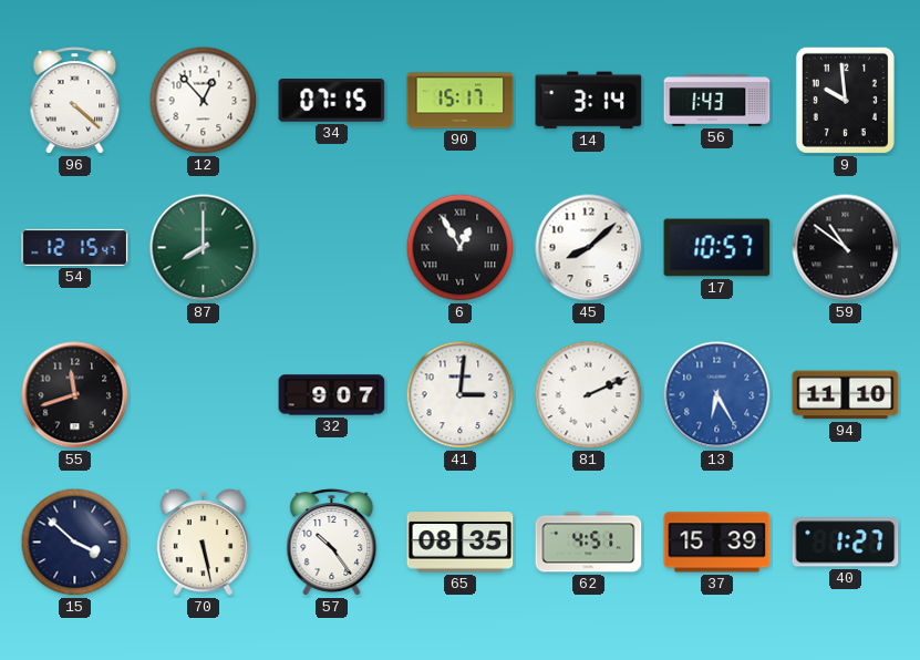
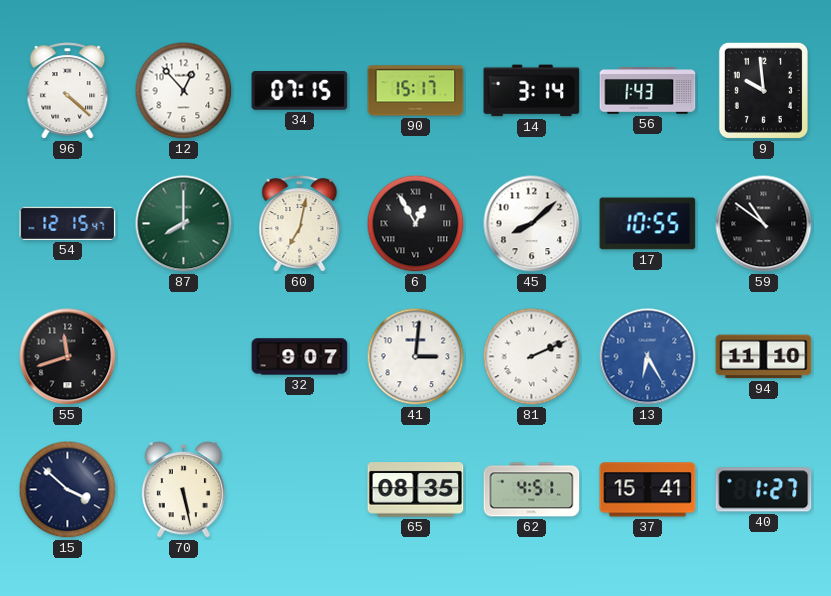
60: none -> 7:02
17: 10:57 -> 10:55
57: 10:24 -> none
37: 15:39 -> 15:41
